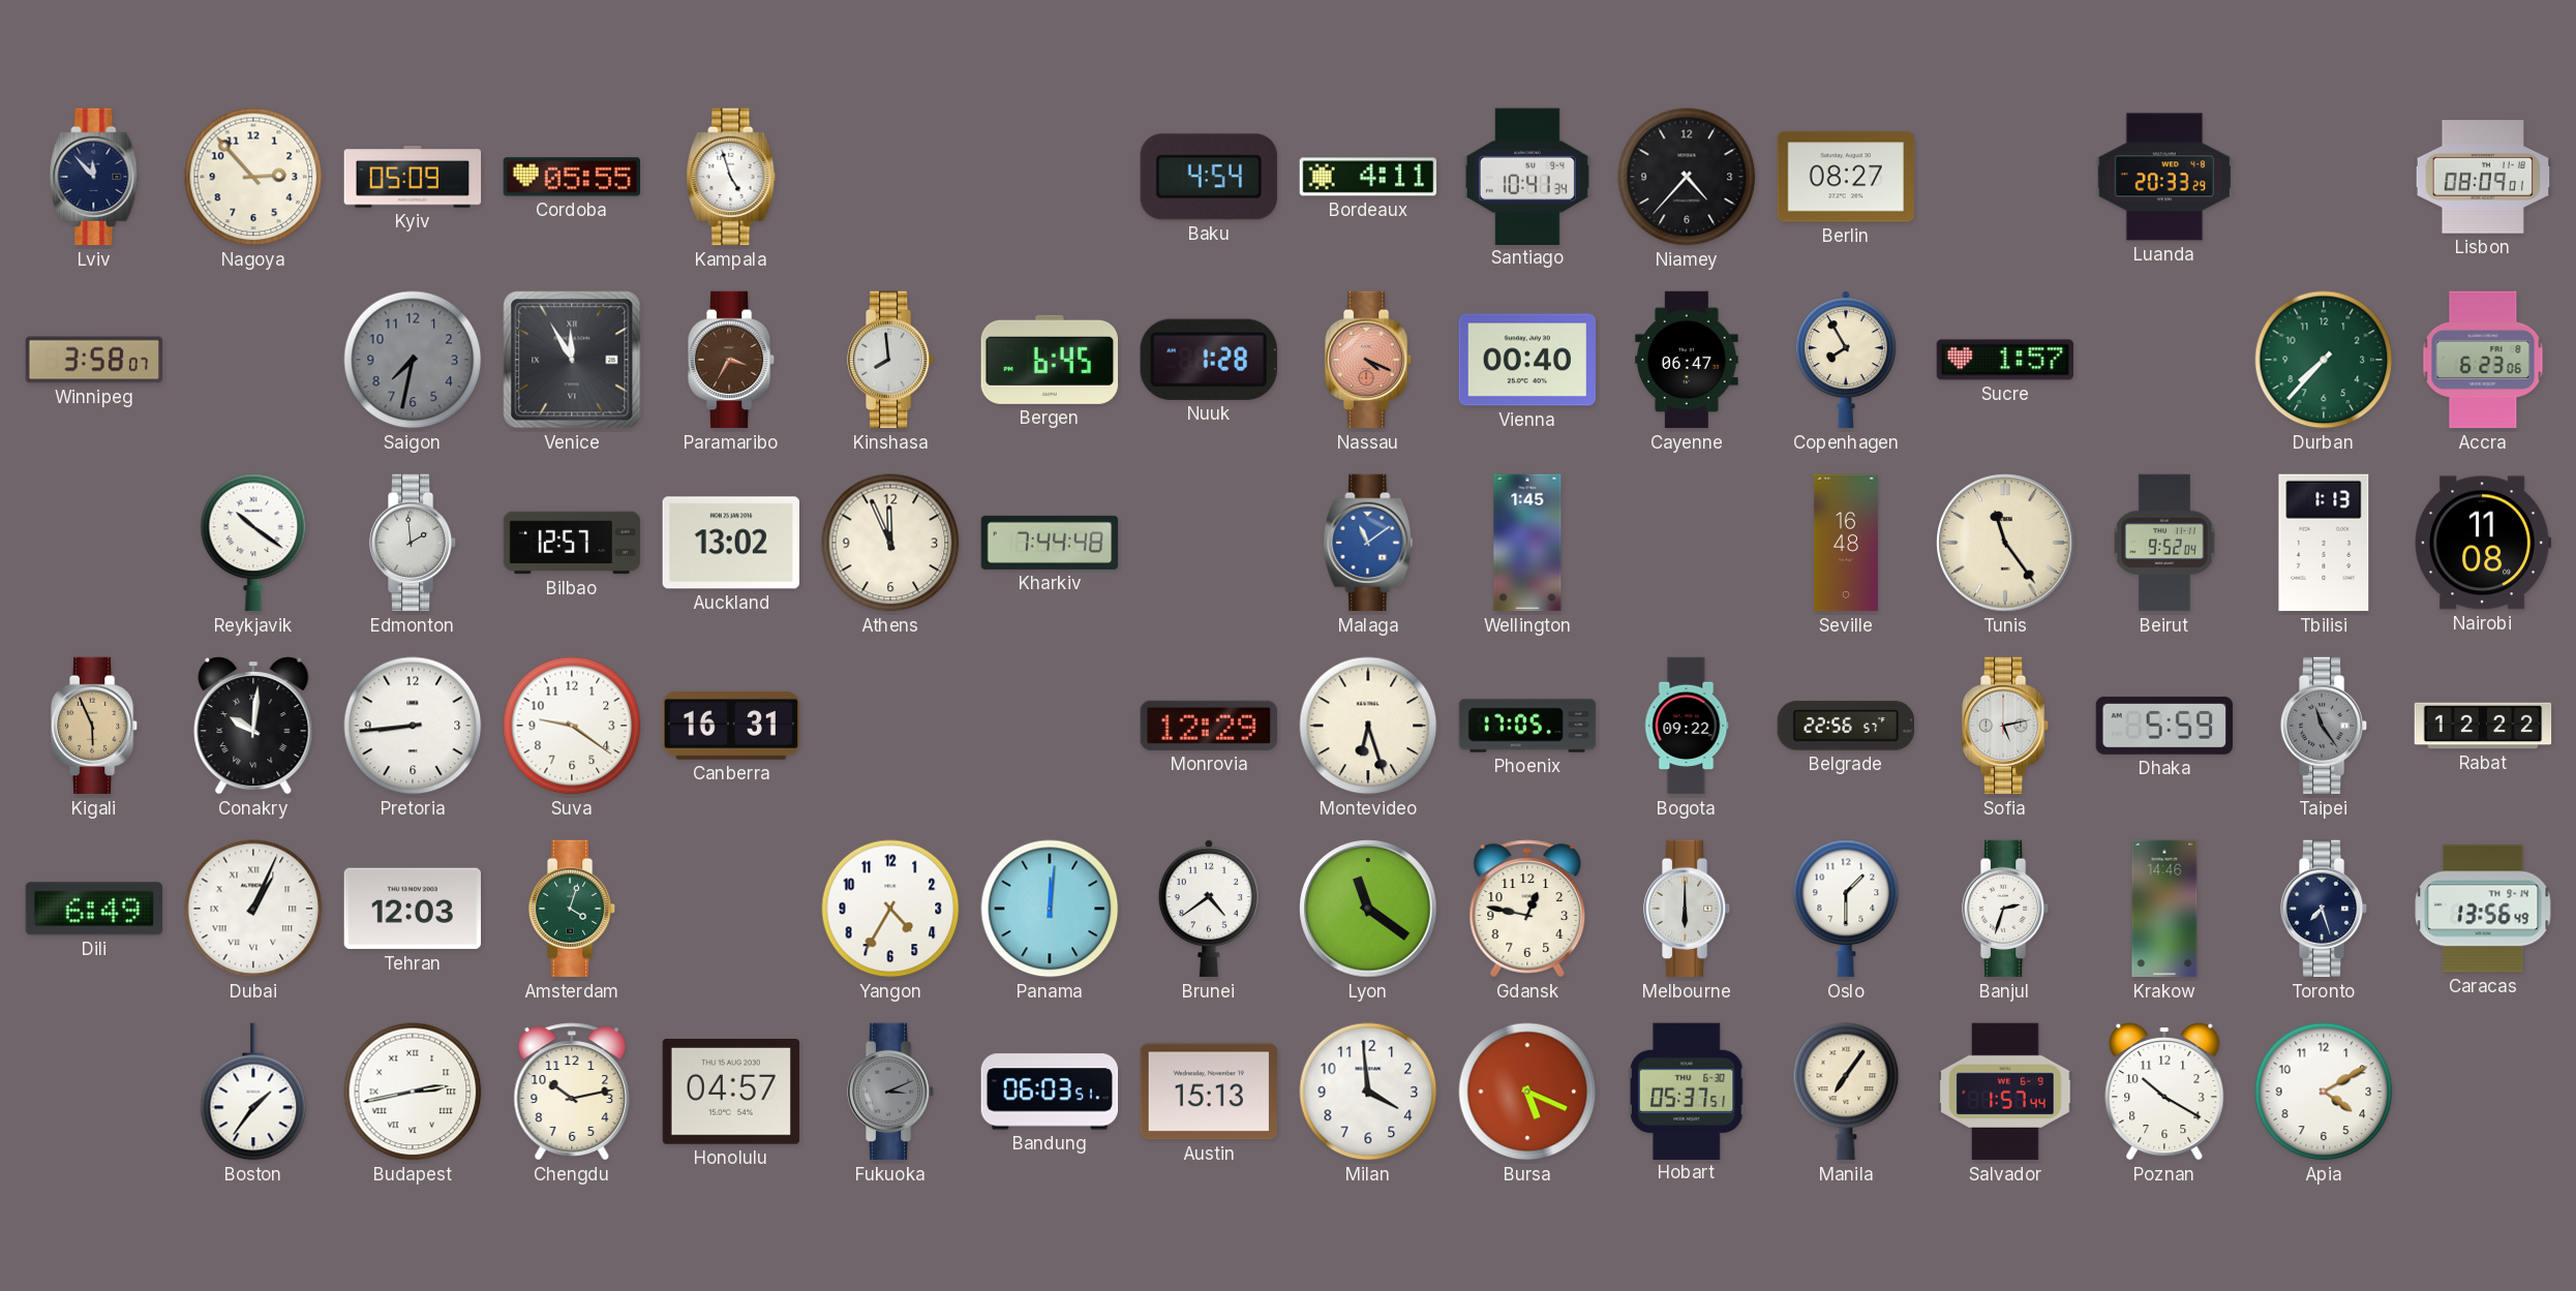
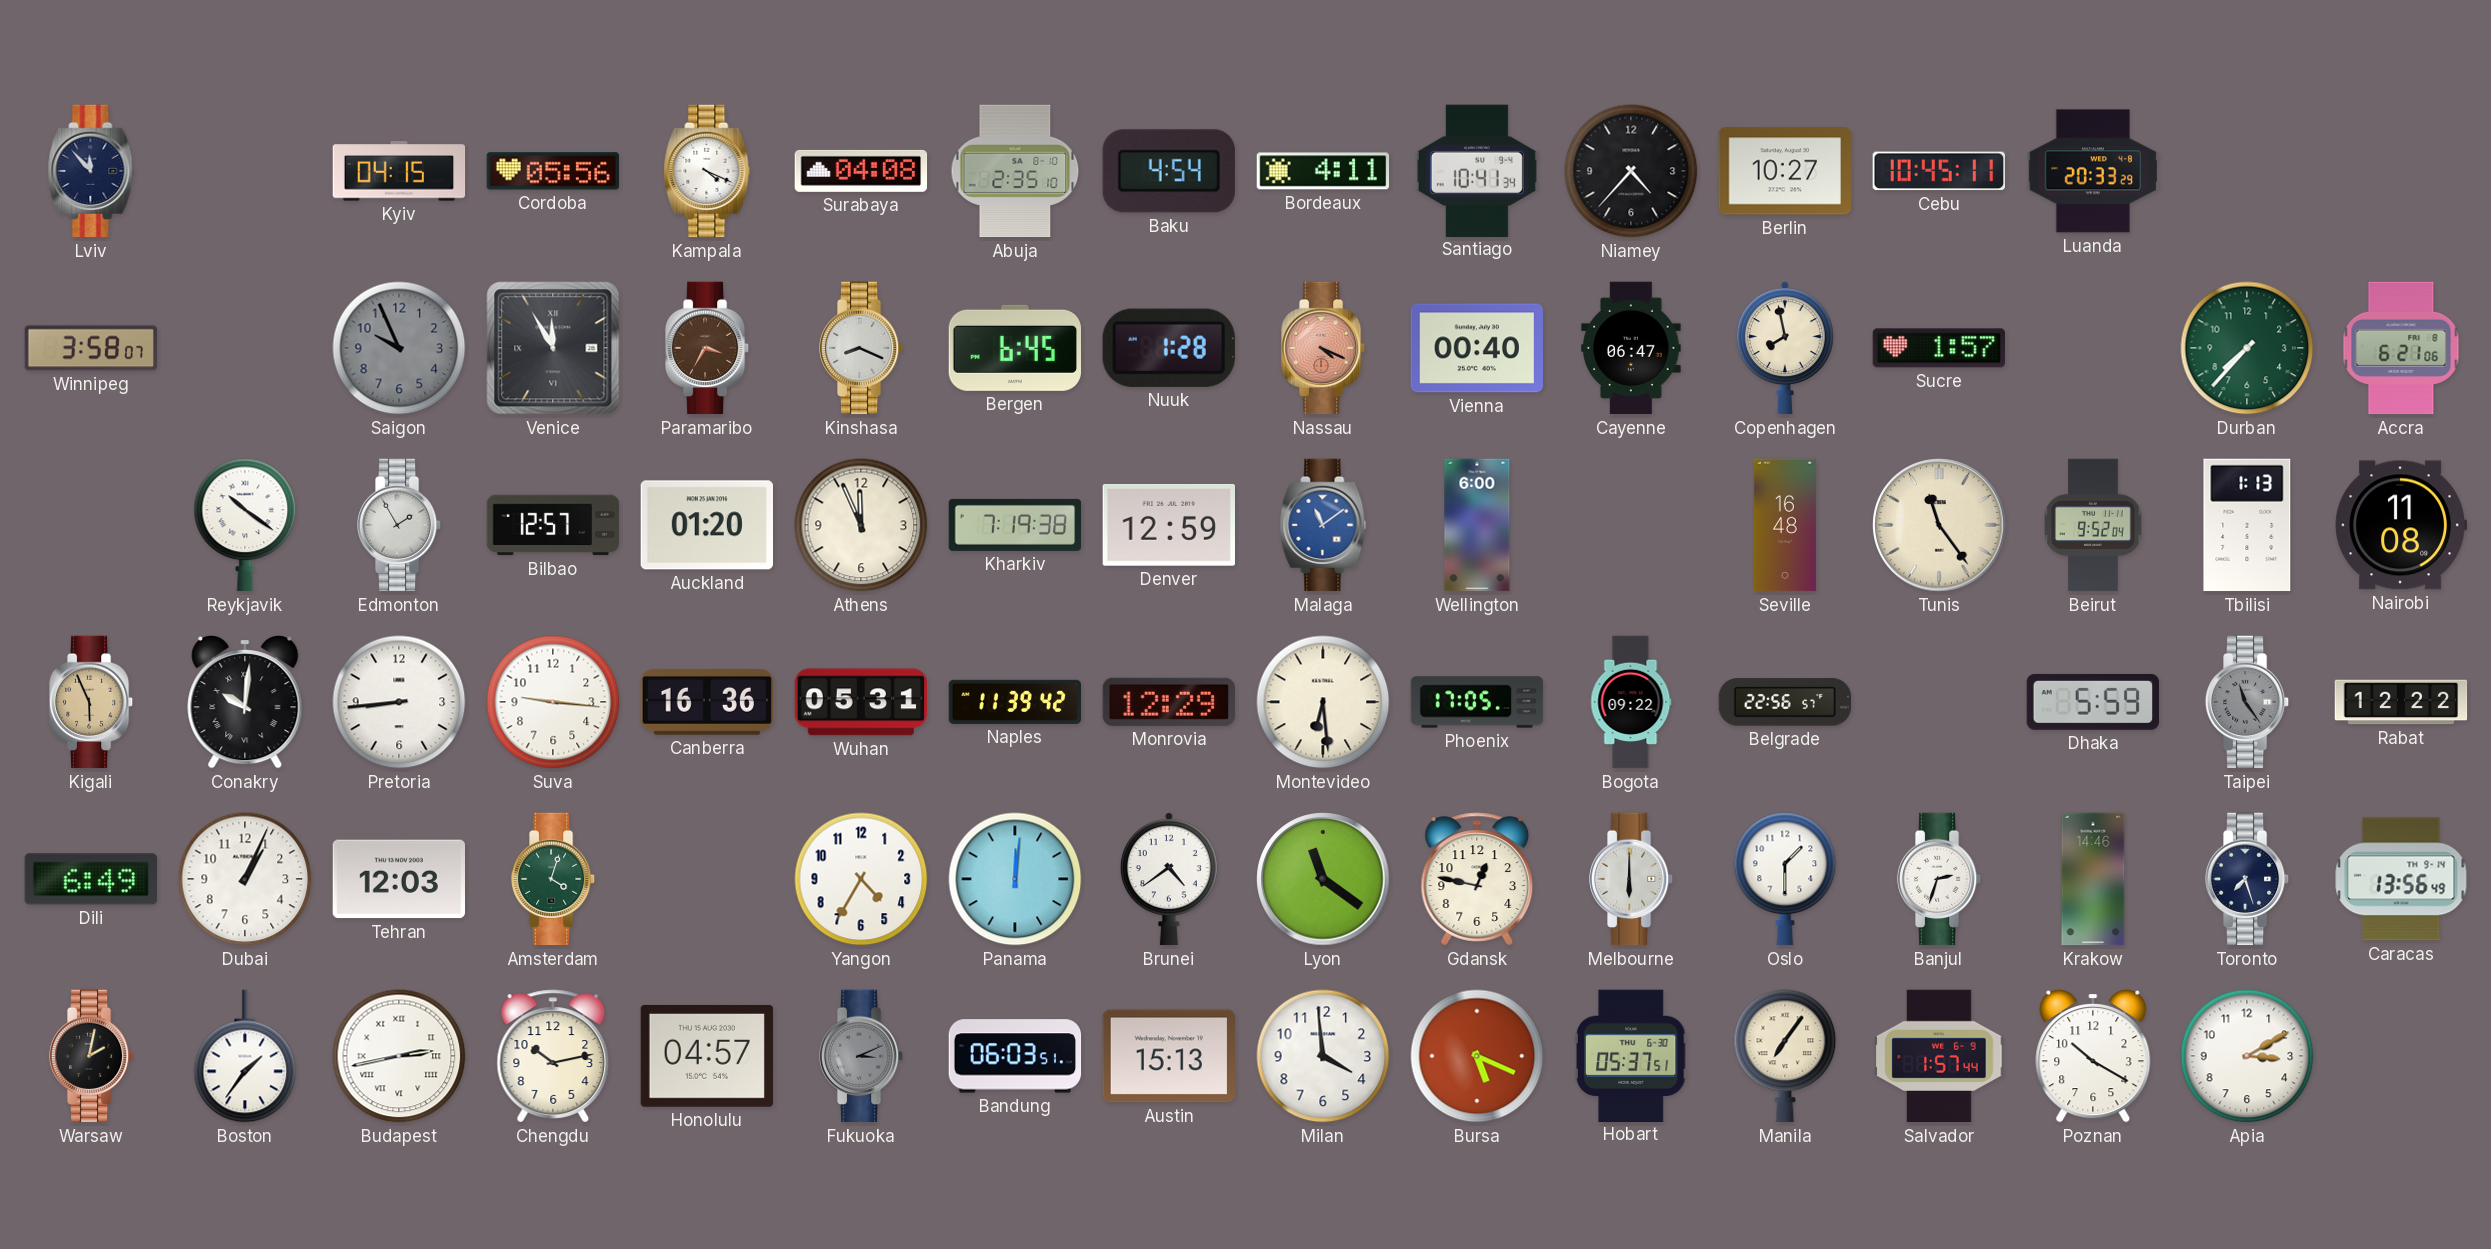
Nagoya: 2:53 -> none
Kyiv: 05:09 -> 04:15
Cordoba: 05:55 -> 05:56
Kampala: 4:57 -> 4:19
Surabaya: none -> 04:08
Abuja: none -> 2:35
Berlin: 08:27 -> 10:27
Cebu: none -> 10:45
Lisbon: 08:09 -> none
Saigon: 7:32 -> 9:56
Kinshasa: 7:59 -> 8:19
Copenhagen: 7:55 -> 7:58
Accra: 6:23 -> 6:21
Edmonton: 1:59 -> 1:55
Auckland: 13:02 -> 01:20
Kharkiv: 7:44 -> 7:19
Denver: none -> 12:59
Wellington: 1:45 -> 6:00
Suva: 9:21 -> 9:16
Canberra: 16:31 -> 16:36
Wuhan: none -> 05:31
Naples: none -> 11:39
Montevideo: 6:27 -> 6:29
Sofia: 5:13 -> none
Dubai numerals: Roman -> Arabic
Warsaw: none -> 2:02
Apia: 4:10 -> 3:10
